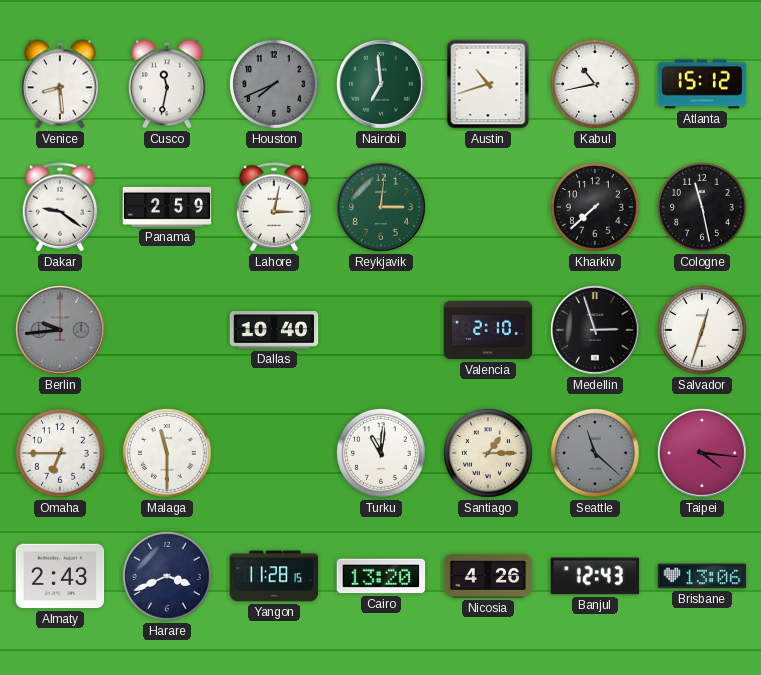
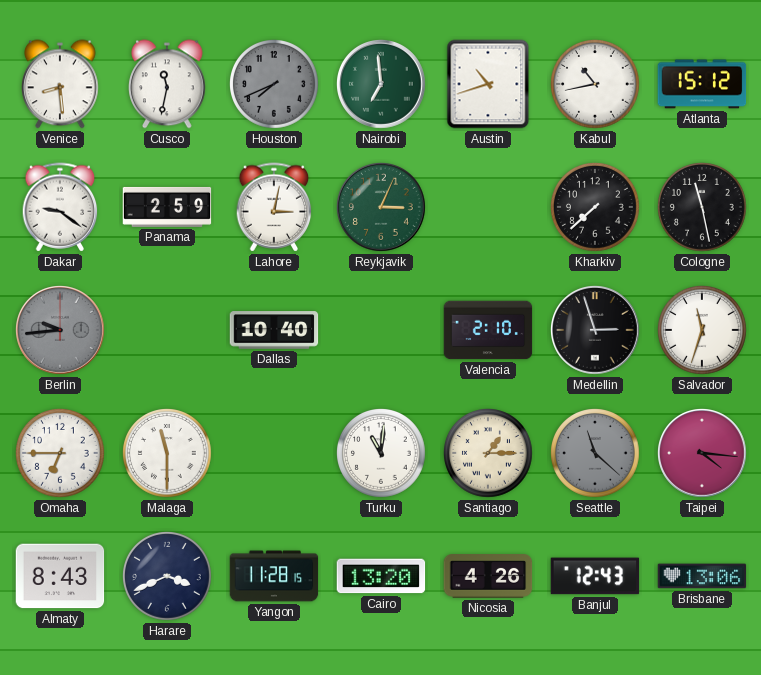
Reykjavik: 3:01 -> 3:04
Salvador: 12:33 -> 11:33
Almaty: 2:43 -> 8:43
